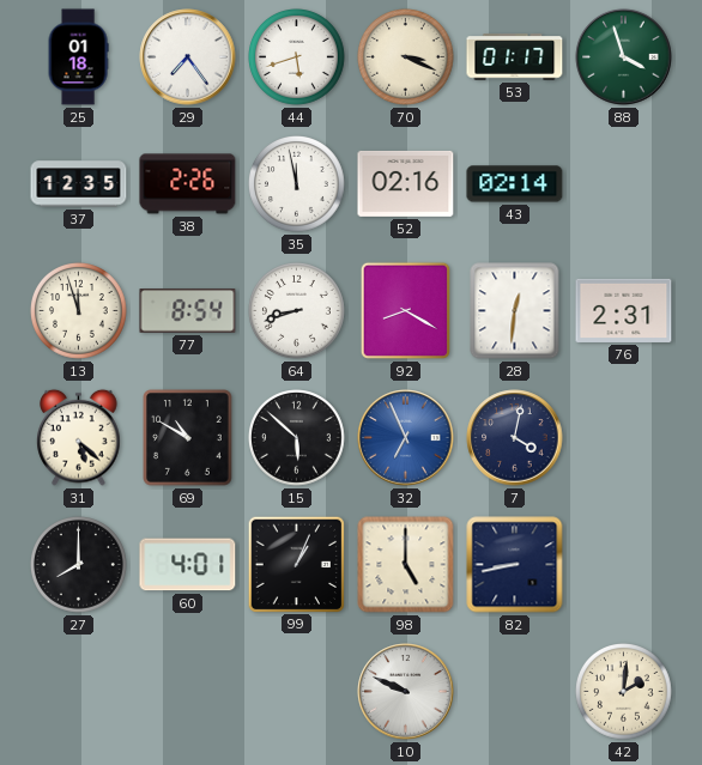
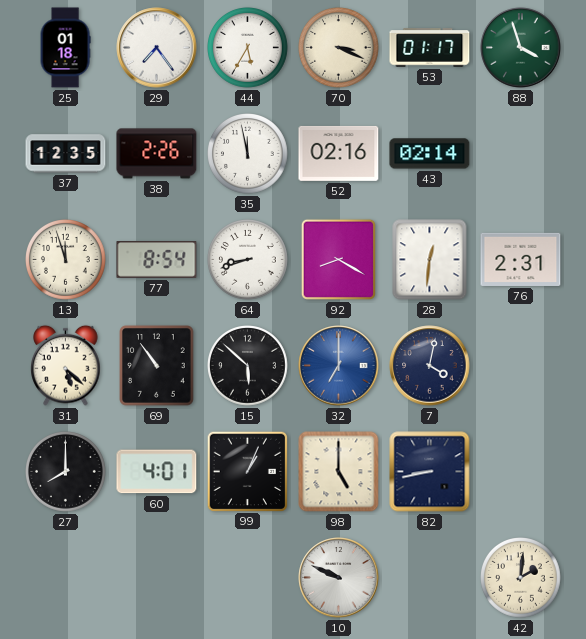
44: 5:42 -> 5:35
69: 10:50 -> 10:54
32: 6:56 -> 7:00
